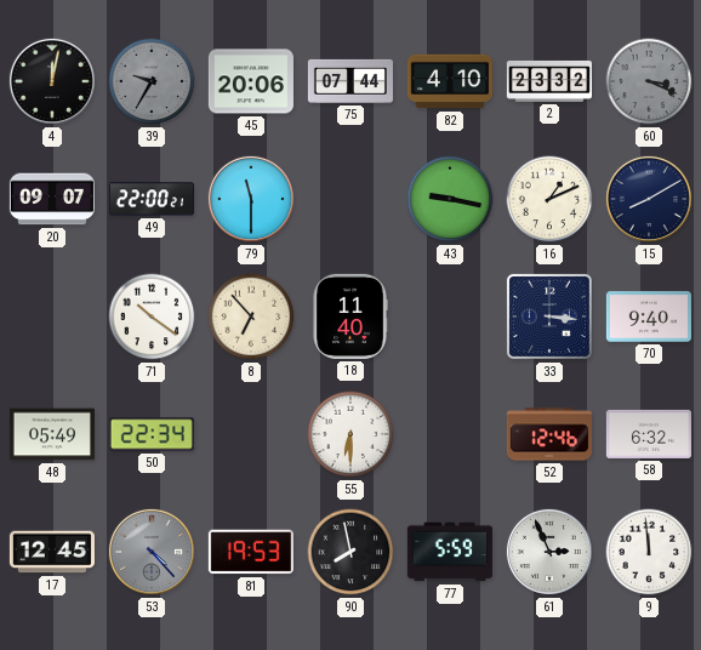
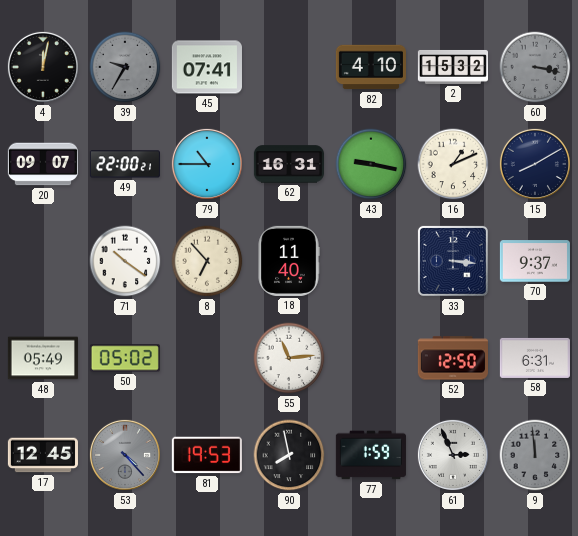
45: 20:06 -> 07:41
75: 07:44 -> none
2: 23:32 -> 15:32
60: 3:19 -> 3:17
79: 11:30 -> 10:45
62: none -> 16:31
70: 9:40 -> 9:37
50: 22:34 -> 05:02
55: 6:30 -> 11:14
52: 12:46 -> 12:50
58: 6:32 -> 6:31
77: 5:59 -> 1:59
9 dial: white -> grey
